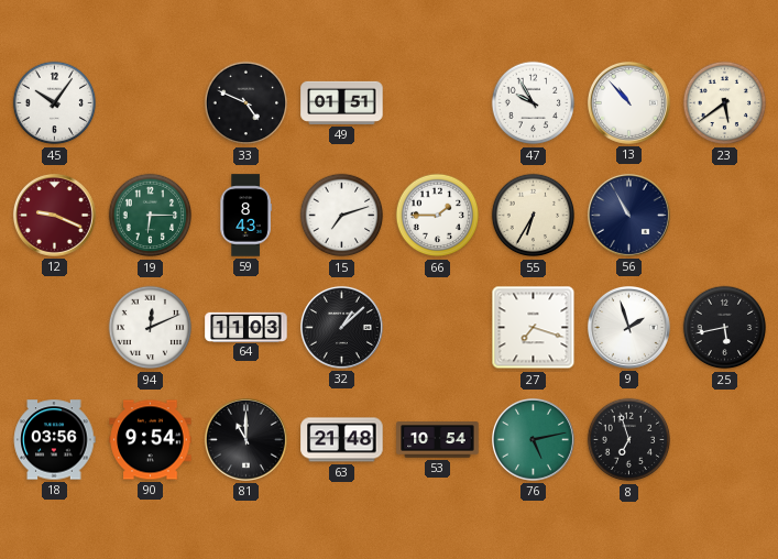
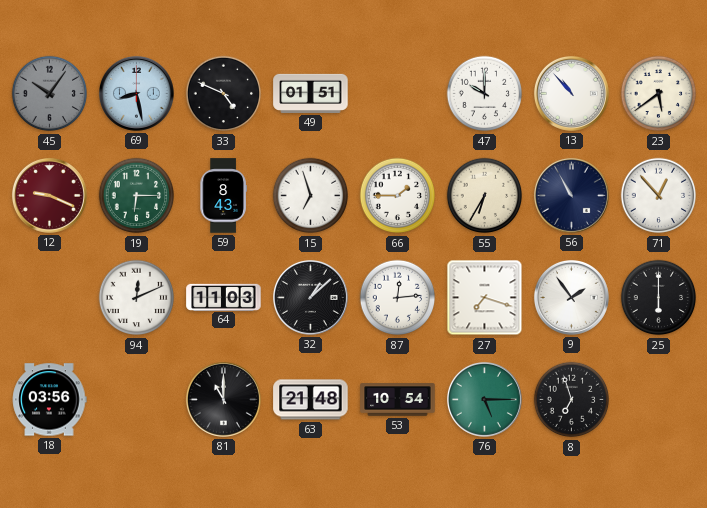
45 dial: white -> grey
69: none -> 8:28
47: 9:55 -> 10:00
15: 7:12 -> 6:57
71: none -> 12:53
87: none -> 12:14
9: 1:57 -> 1:54
25: 5:43 -> 6:00
90: 9:54 -> none
76: 5:13 -> 5:15
